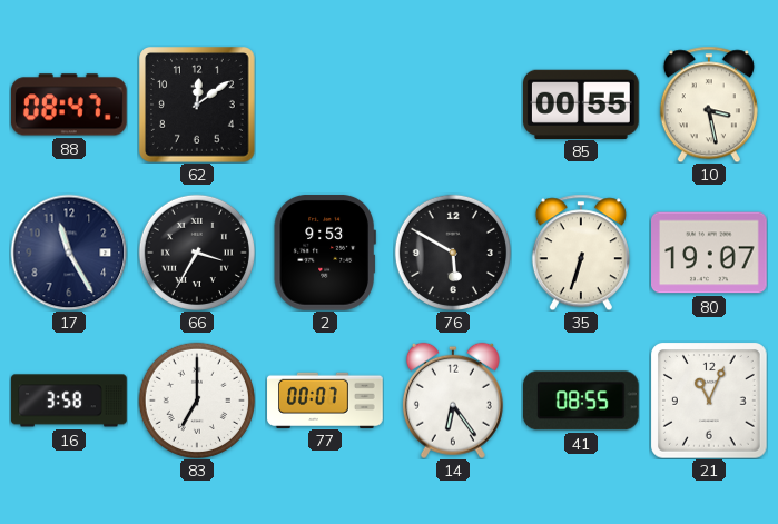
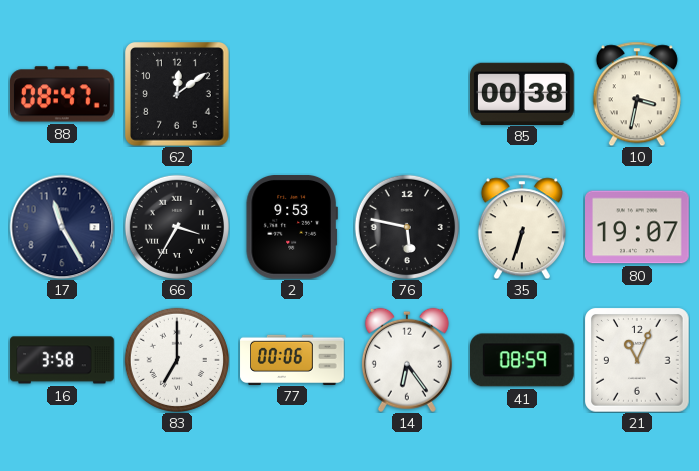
85: 00:55 -> 00:38
10: 3:28 -> 3:32
76: 5:50 -> 5:47
77: 00:07 -> 00:06
41: 08:55 -> 08:59
